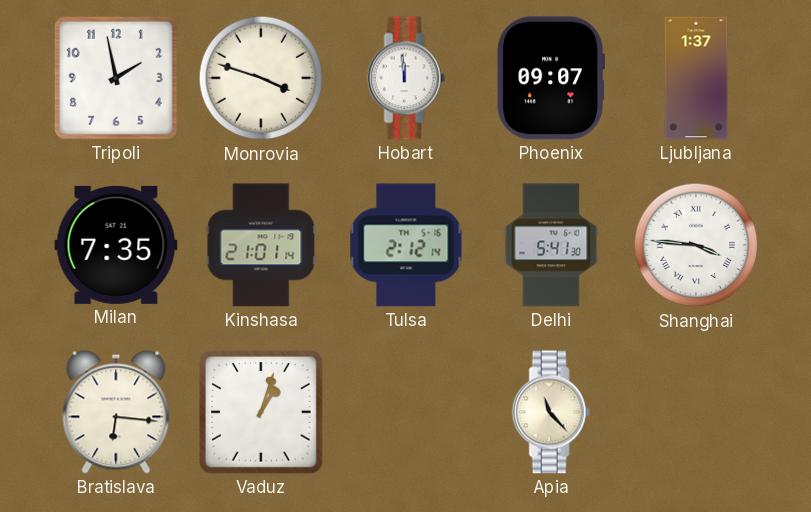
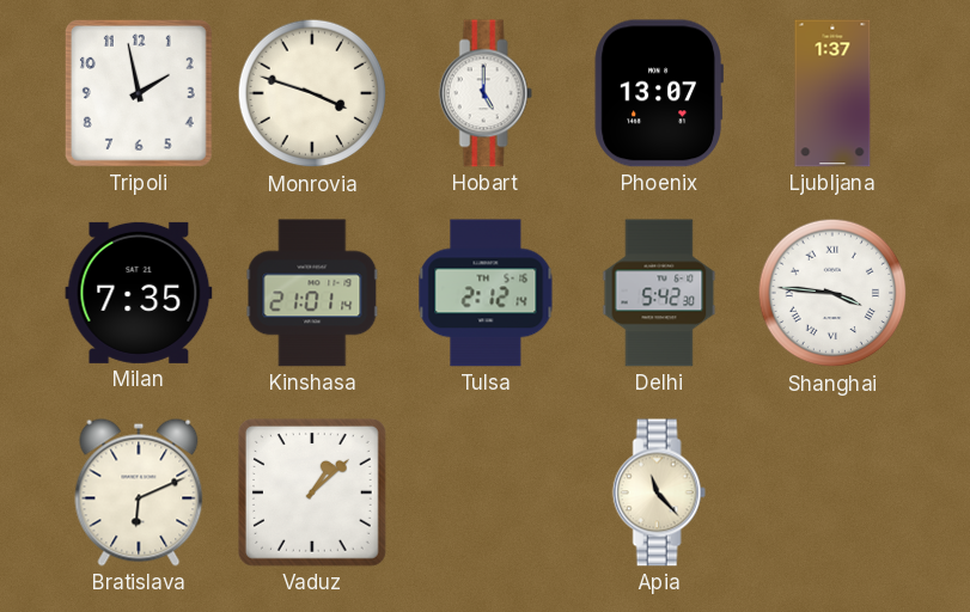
Hobart: 11:59 -> 5:00
Phoenix: 09:07 -> 13:07
Delhi: 5:41 -> 5:42
Bratislava: 6:16 -> 6:11
Vaduz: 1:03 -> 1:08
